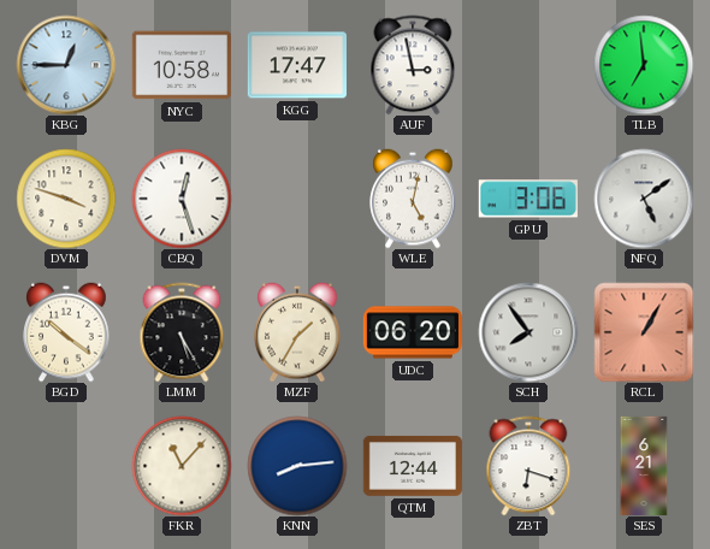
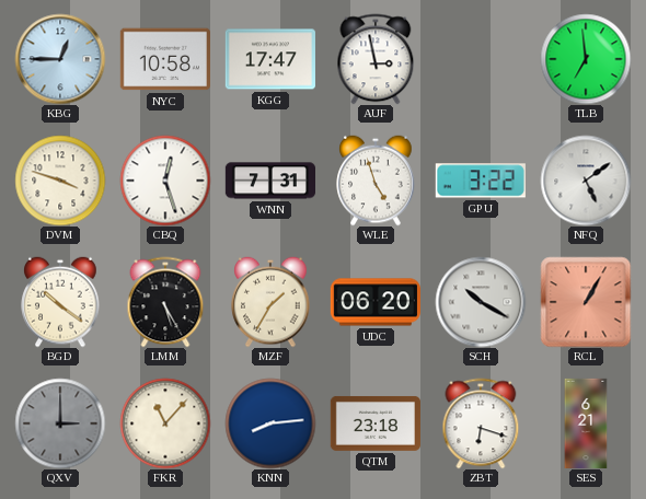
WNN: none -> 7:31
WLE: 5:02 -> 4:57
GPU: 3:06 -> 3:22
SCH: 7:54 -> 10:20
QXV: none -> 3:00
QTM: 12:44 -> 23:18
